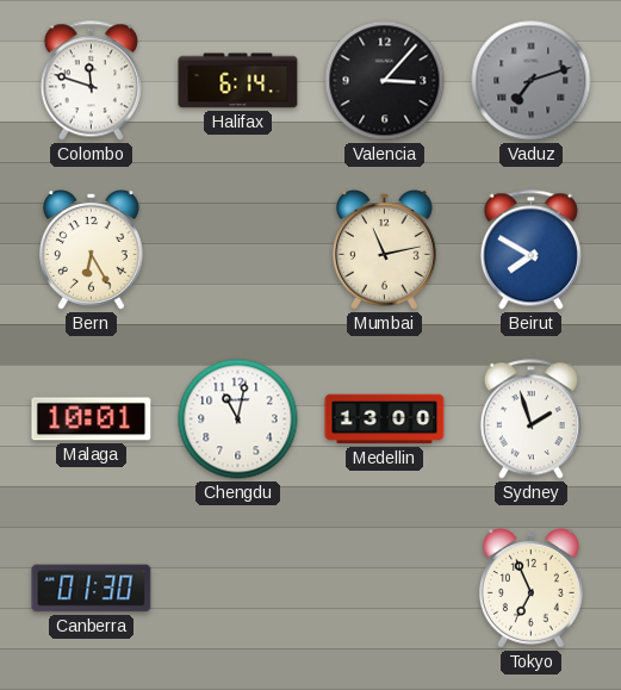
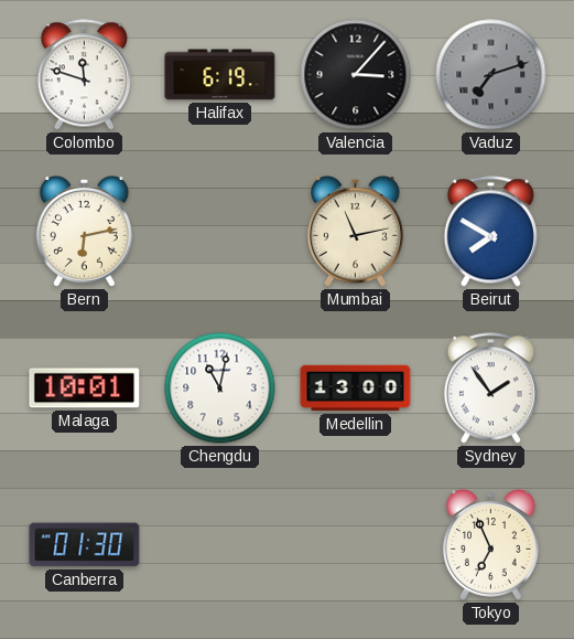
Halifax: 6:14 -> 6:19
Bern: 6:25 -> 6:13
Sydney: 1:57 -> 1:54
